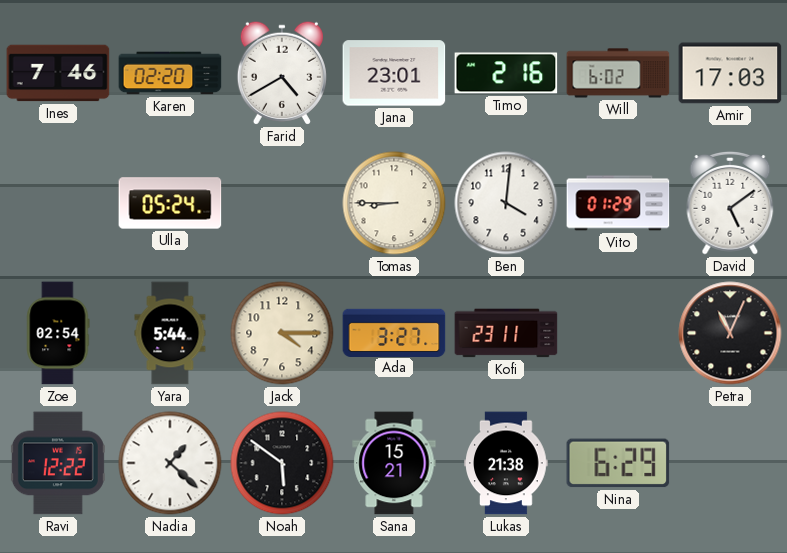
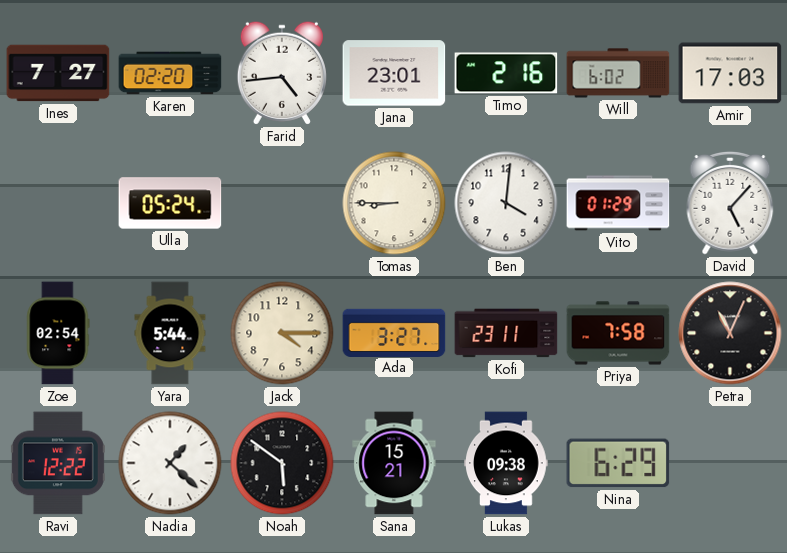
Ines: 7:46 -> 7:27
Farid: 4:40 -> 4:44
David: 5:09 -> 5:07
Priya: none -> 7:58
Lukas: 21:38 -> 09:38
